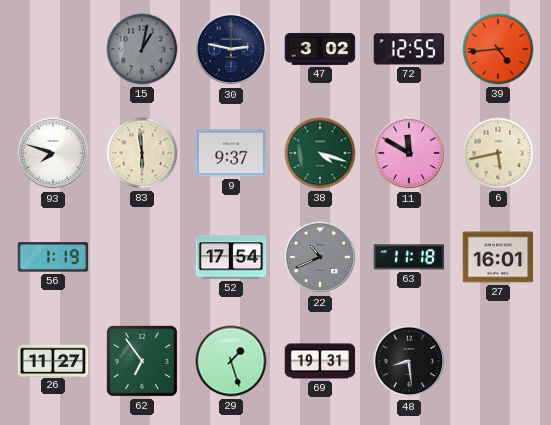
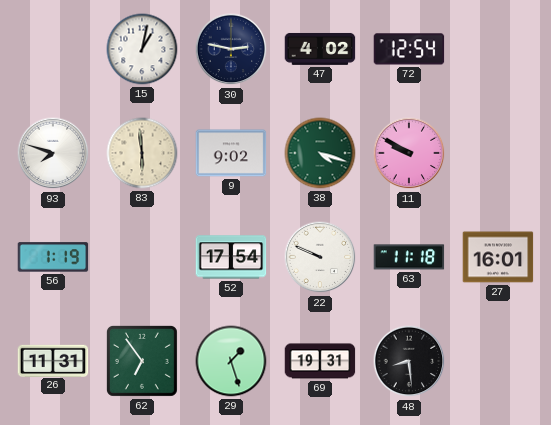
15 dial: grey -> white
47: 3:02 -> 4:02
72: 12:55 -> 12:54
39: 4:44 -> none
9: 9:37 -> 9:02
11: 11:50 -> 9:50
6: 5:43 -> none
22: 10:41 -> 9:49
22 dial: grey -> white
26: 11:27 -> 11:31
